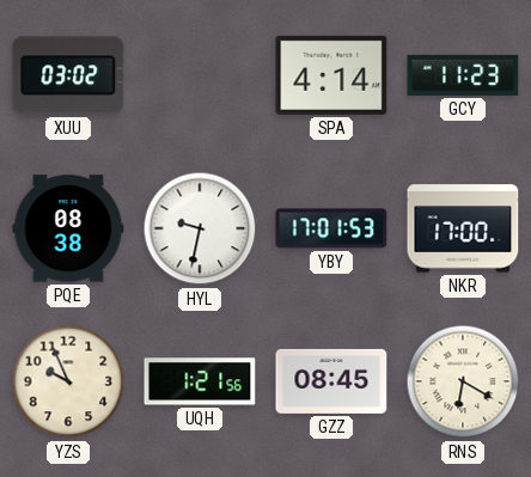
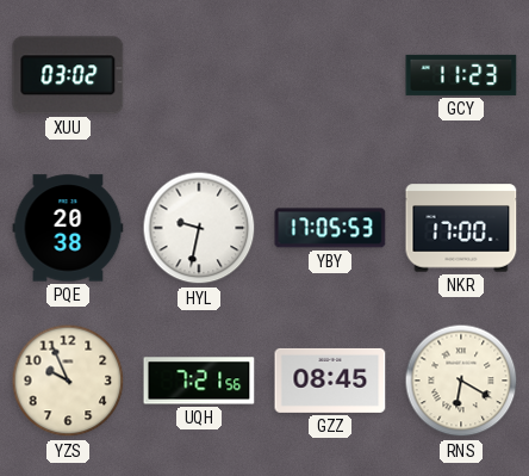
SPA: 4:14 -> none
PQE: 08:38 -> 20:38
YBY: 17:01 -> 17:05
UQH: 1:21 -> 7:21
